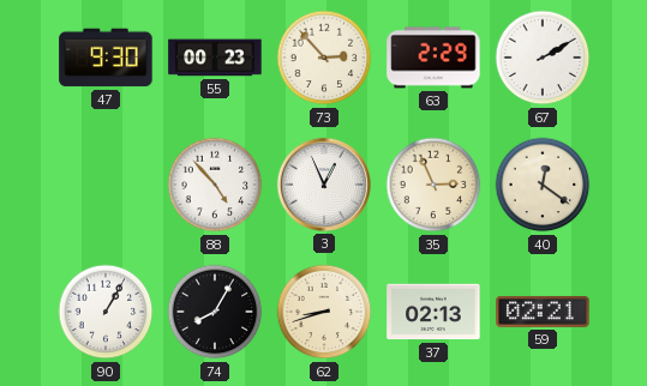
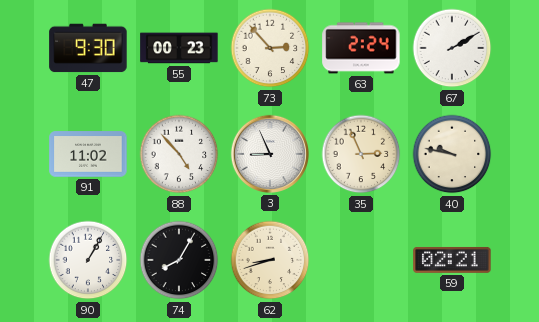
63: 2:29 -> 2:24
91: none -> 11:02
3: 12:56 -> 8:56
40: 12:21 -> 9:47
37: 02:13 -> none
